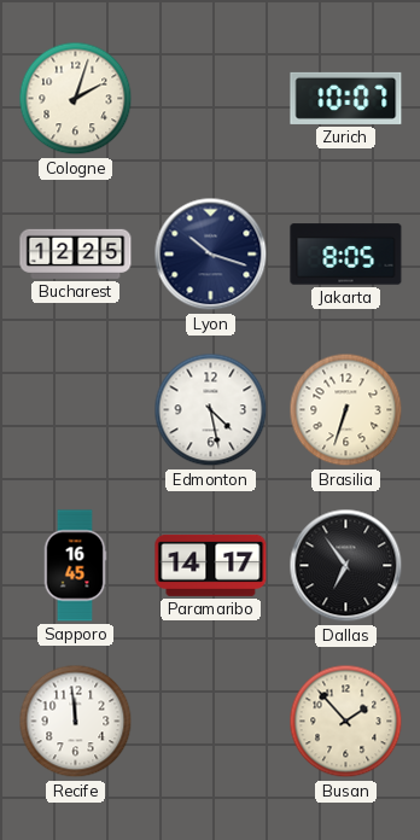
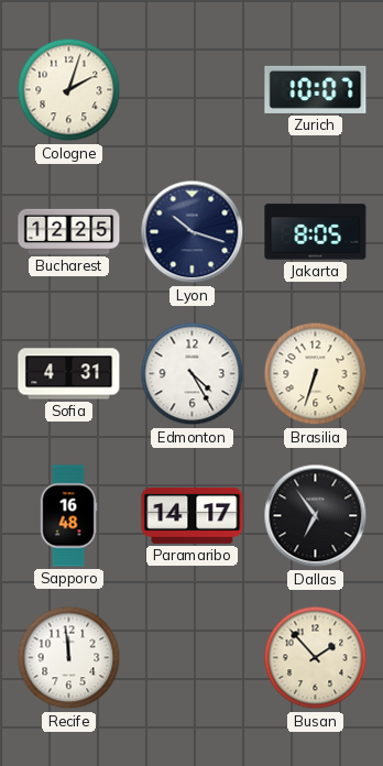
Sofia: none -> 4:31
Edmonton: 4:28 -> 4:25
Sapporo: 16:45 -> 16:48
